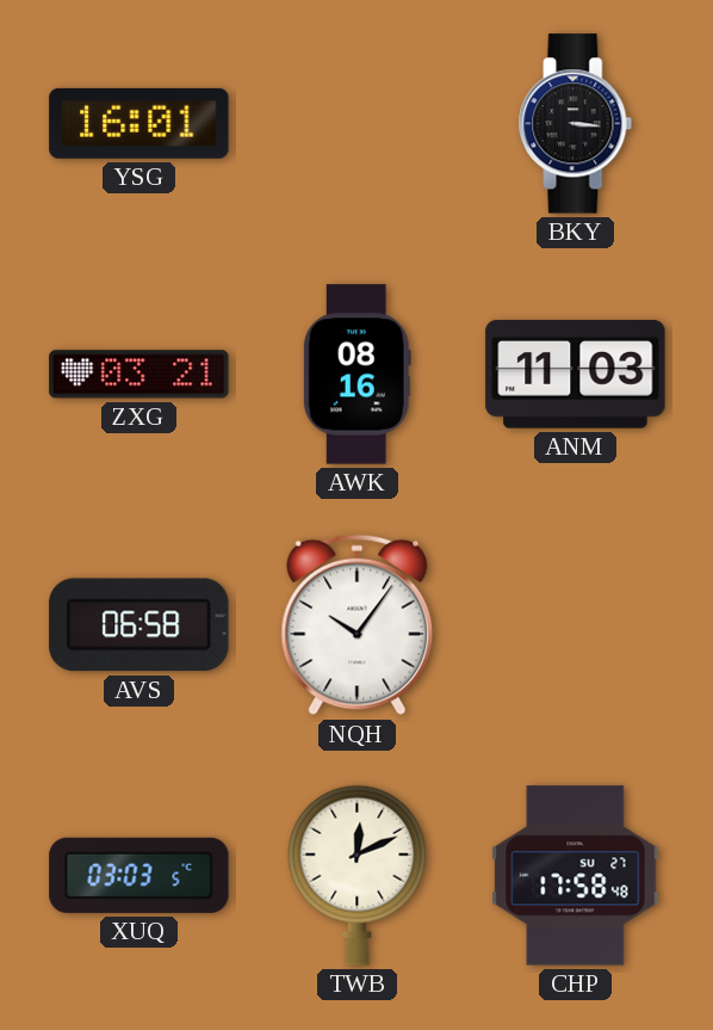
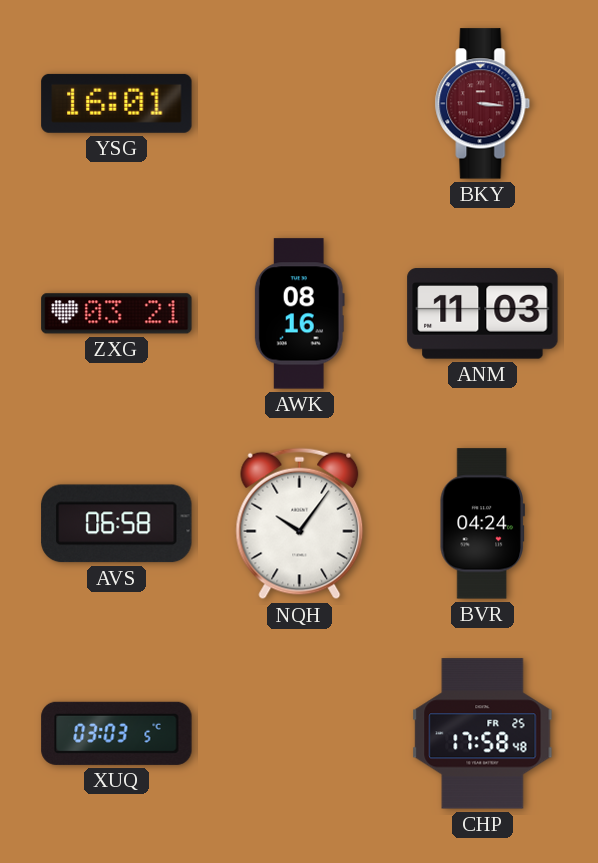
BKY dial: black -> burgundy
BVR: none -> 04:24
TWB: 12:11 -> none
CHP date: SU 27 -> FR 25
